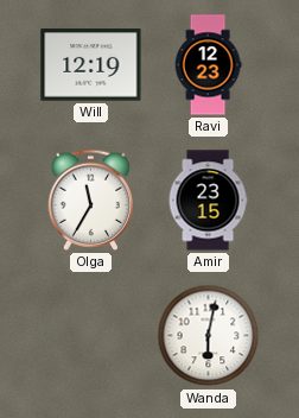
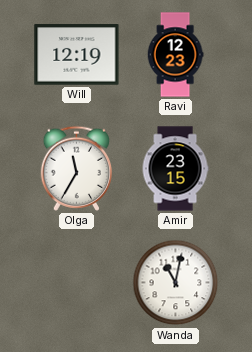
Wanda: 6:02 -> 11:02
